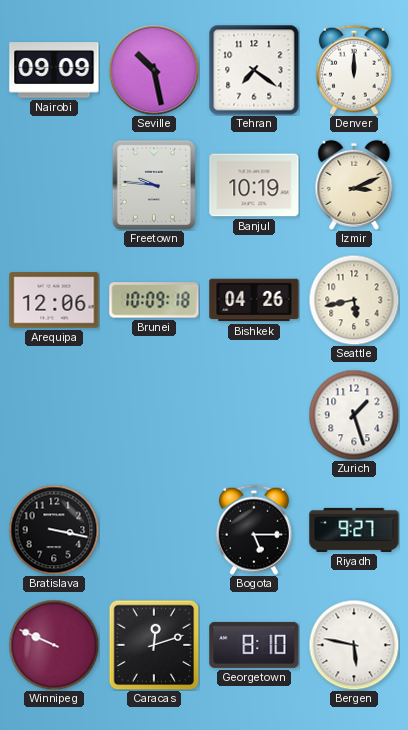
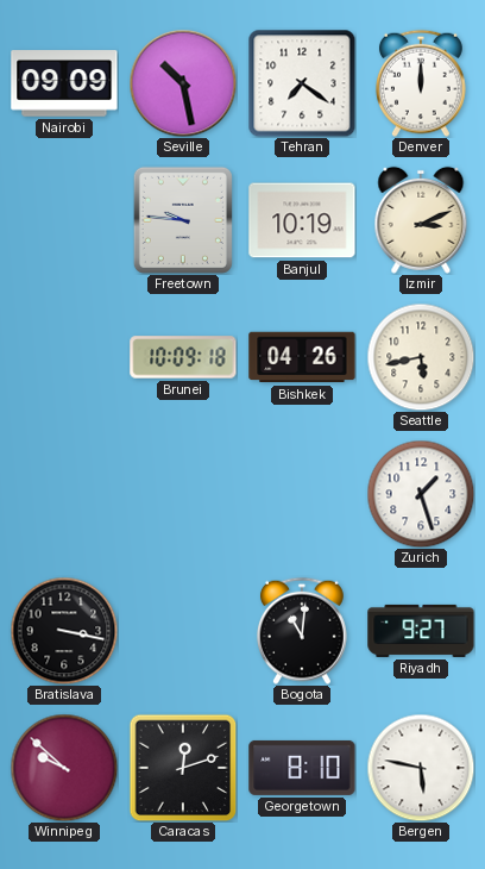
Arequipa: 12:06 -> none
Bogota: 5:15 -> 11:01
Winnipeg: 9:49 -> 9:52
